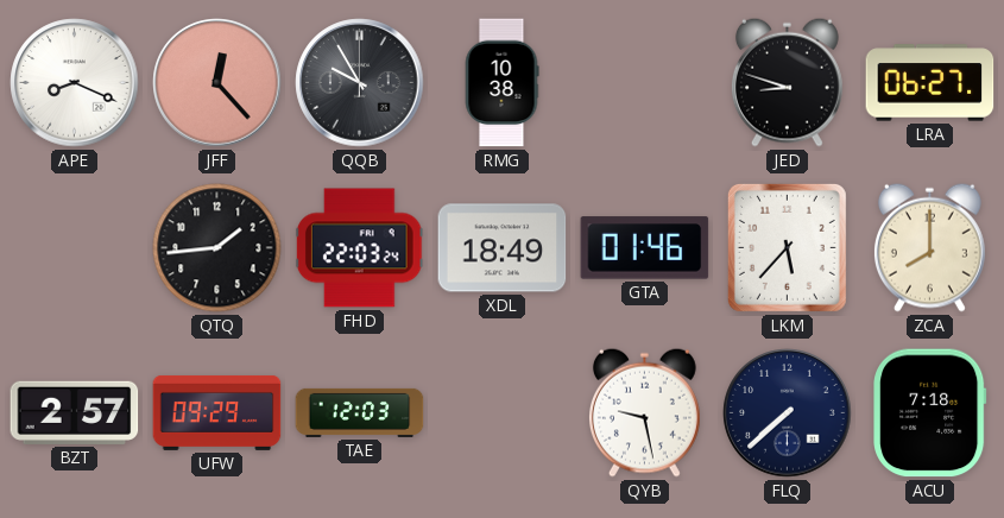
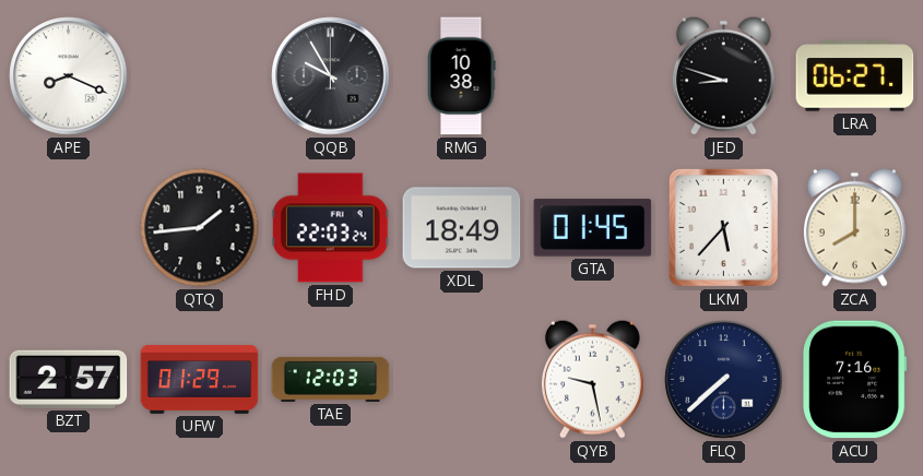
JFF: 12:23 -> none
GTA: 01:46 -> 01:45
UFW: 09:29 -> 01:29
ACU: 7:18 -> 7:16
